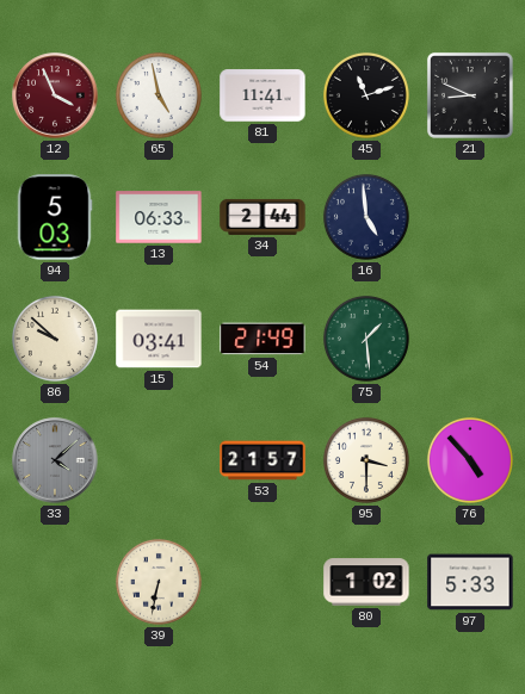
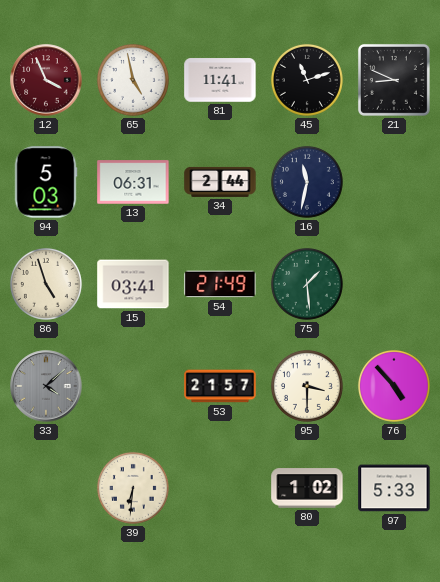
13: 06:33 -> 06:31
16: 4:59 -> 11:32
86: 9:52 -> 4:57
39: 6:32 -> 6:31
